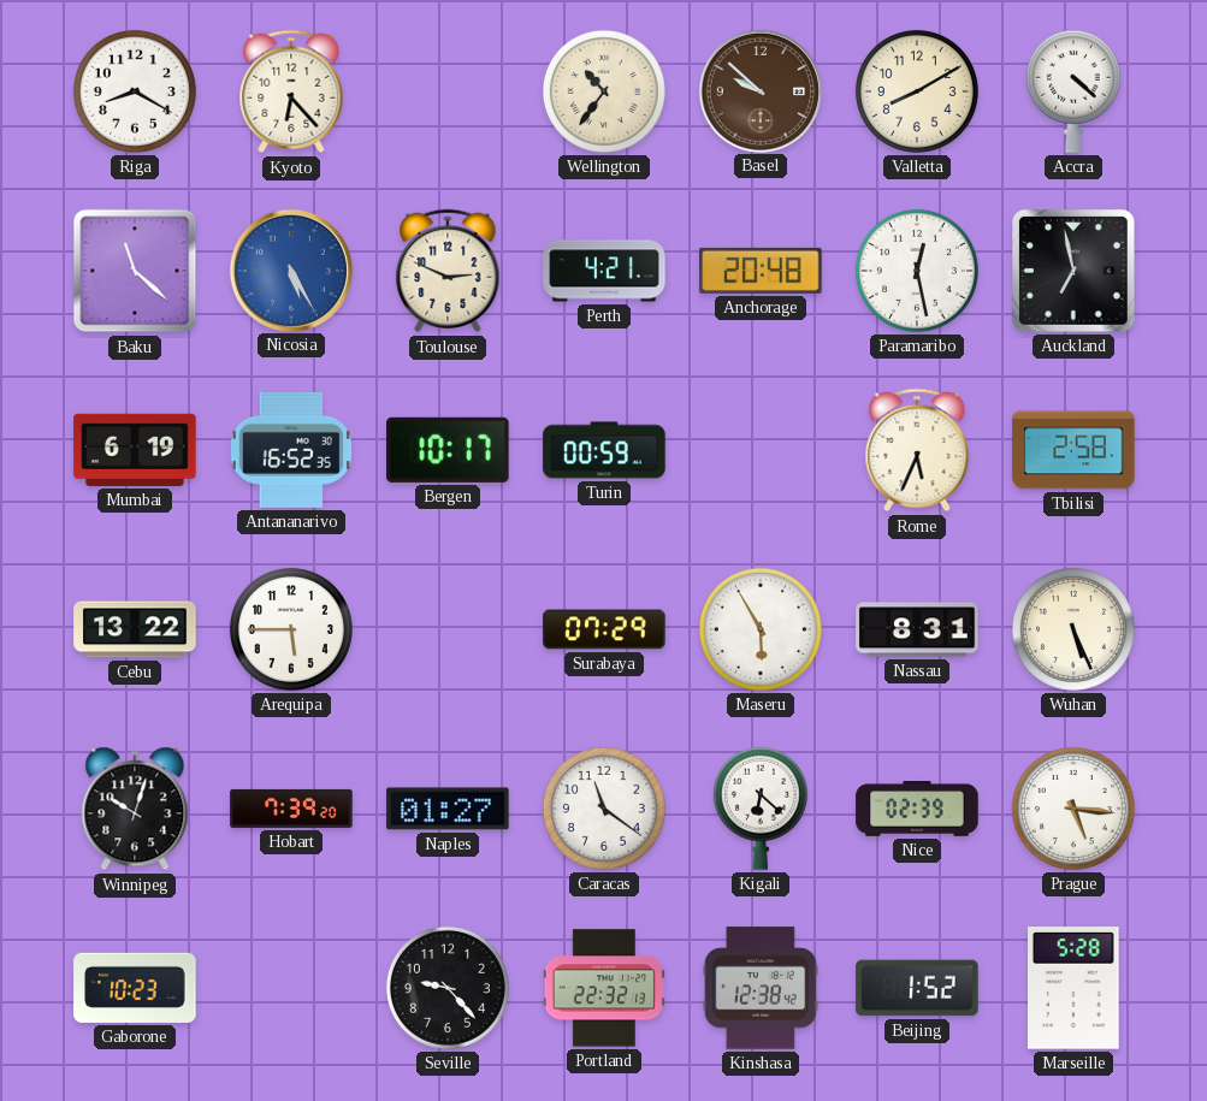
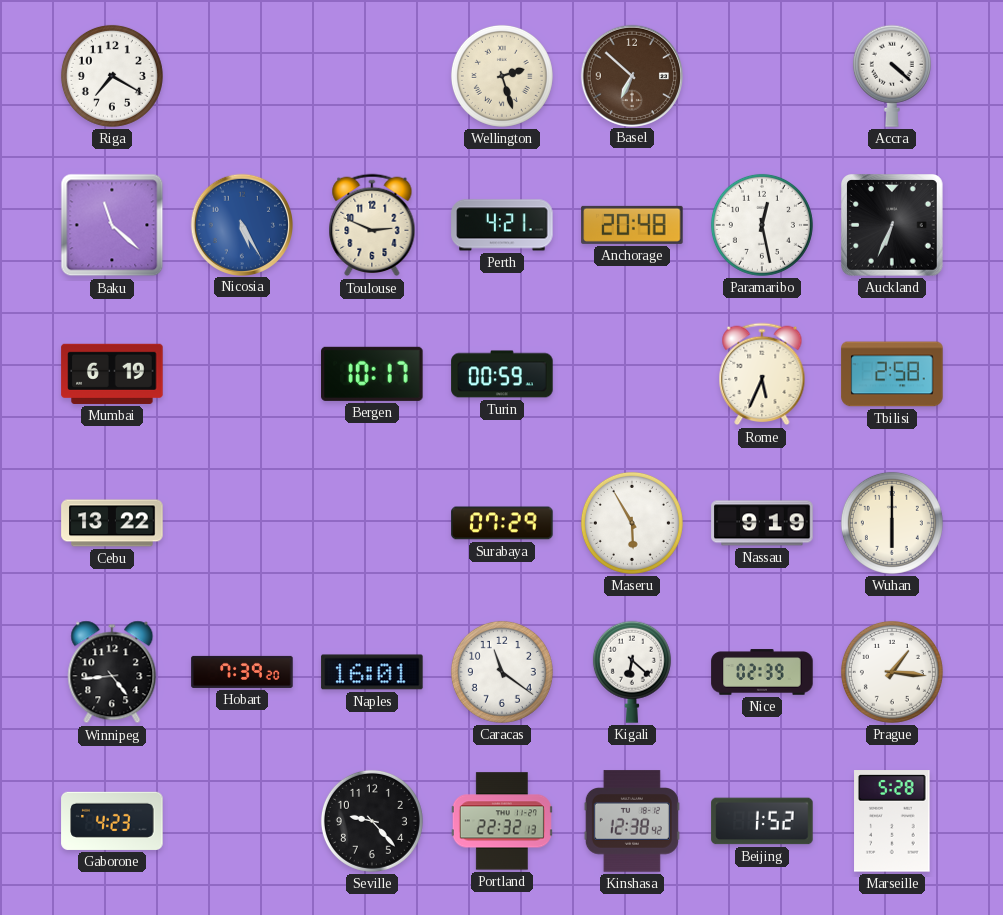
Riga: 8:20 -> 7:20
Kyoto: 6:23 -> none
Wellington: 10:36 -> 2:27
Basel: 9:52 -> 6:52
Valletta: 8:10 -> none
Auckland: 6:58 -> 6:34
Antananarivo: 16:52 -> none
Arequipa: 5:45 -> none
Nassau: 8:31 -> 9:19
Wuhan: 5:26 -> 6:00
Winnipeg: 10:03 -> 4:44
Naples: 01:27 -> 16:01
Prague: 5:16 -> 1:16
Gaborone: 10:23 -> 4:23
